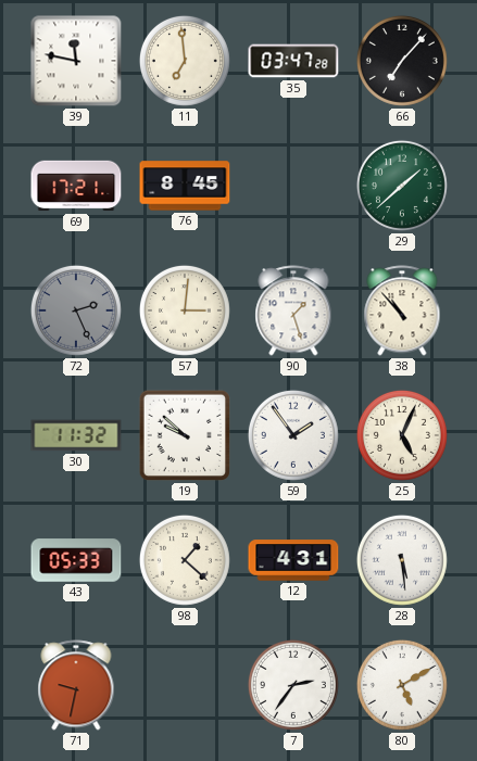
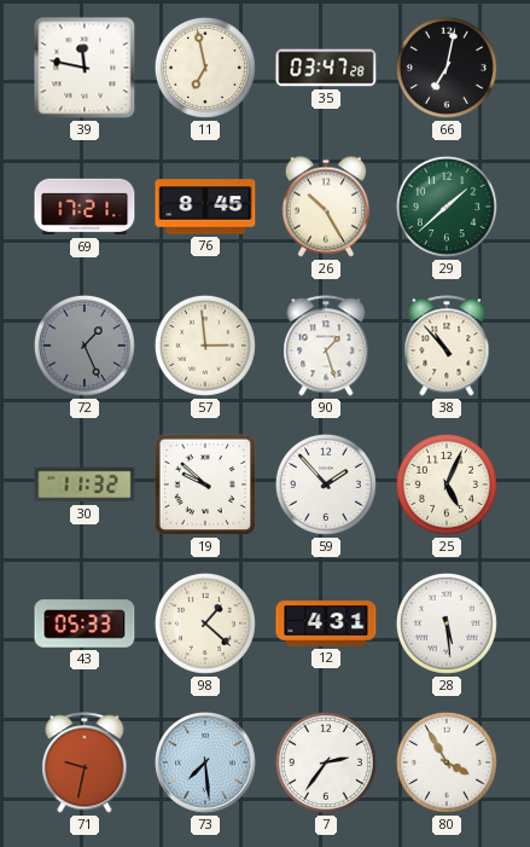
11: 6:59 -> 6:58
66: 7:07 -> 7:02
26: none -> 10:25
72: 2:26 -> 1:26
57: 3:01 -> 2:59
59: 1:54 -> 1:53
73: none -> 7:29
80: 5:10 -> 3:55
